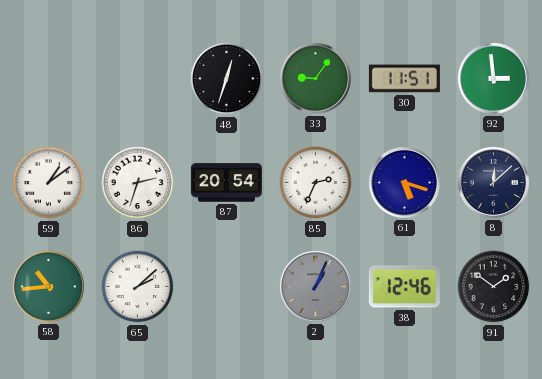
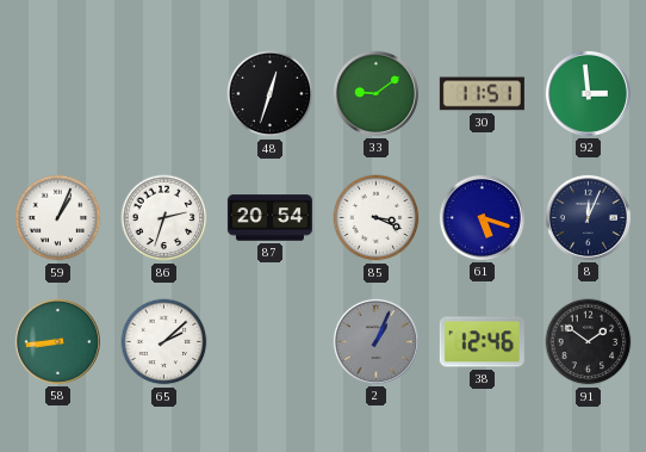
33: 9:06 -> 9:09
59: 1:09 -> 1:04
85: 2:34 -> 3:19
8: 12:08 -> 12:04
58: 10:44 -> 8:44
